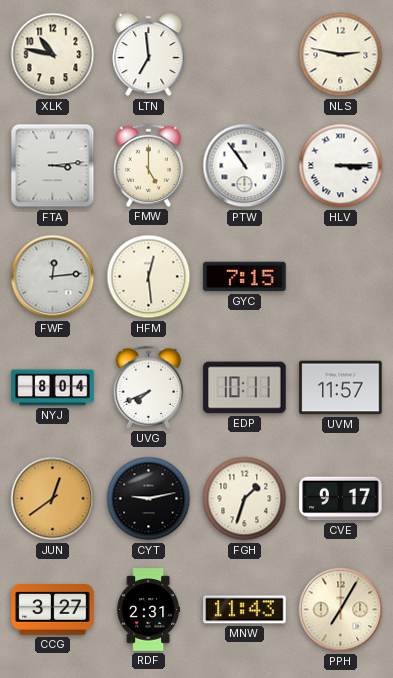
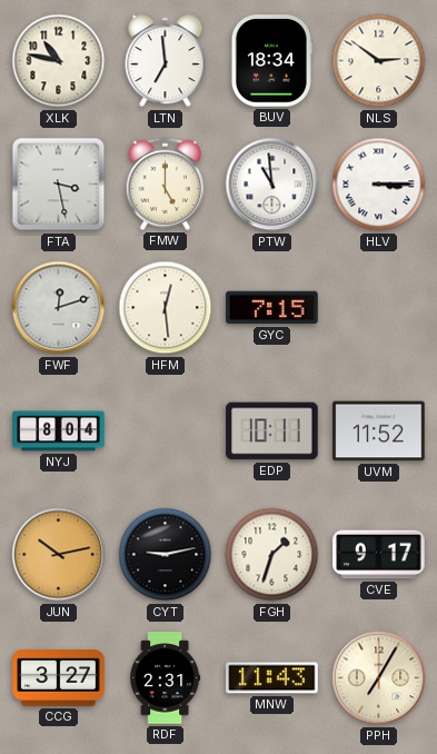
BUV: none -> 18:34
NLS: 2:47 -> 2:51
FTA: 3:14 -> 3:28
PTW: 10:54 -> 10:59
FWF: 12:14 -> 12:12
UVG: 7:41 -> none
UVM: 11:57 -> 11:52
JUN: 12:39 -> 10:13
